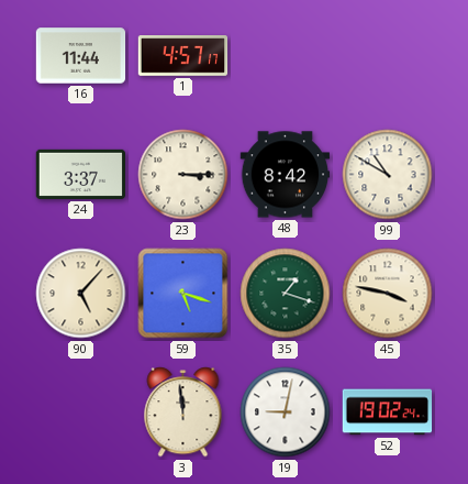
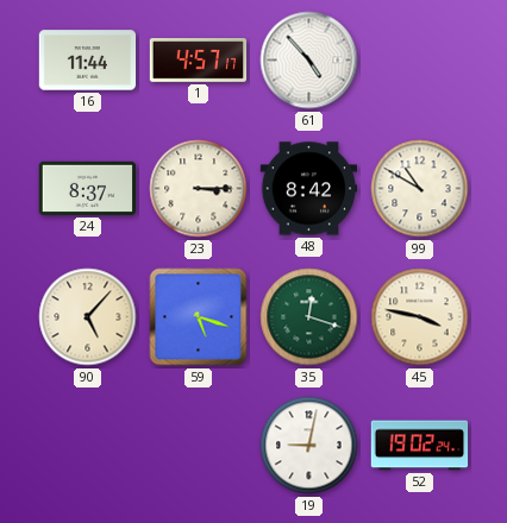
61: none -> 4:53
24: 3:37 -> 8:37
35: 1:18 -> 12:18
3: 11:59 -> none
